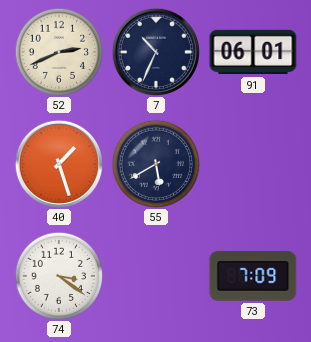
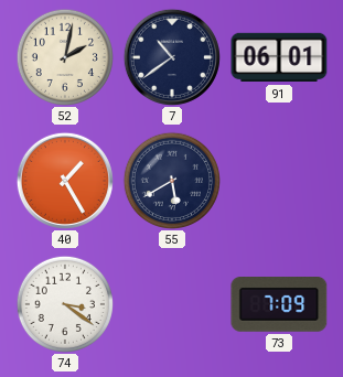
52: 2:41 -> 2:02
7: 10:34 -> 10:39
40: 1:27 -> 1:25
